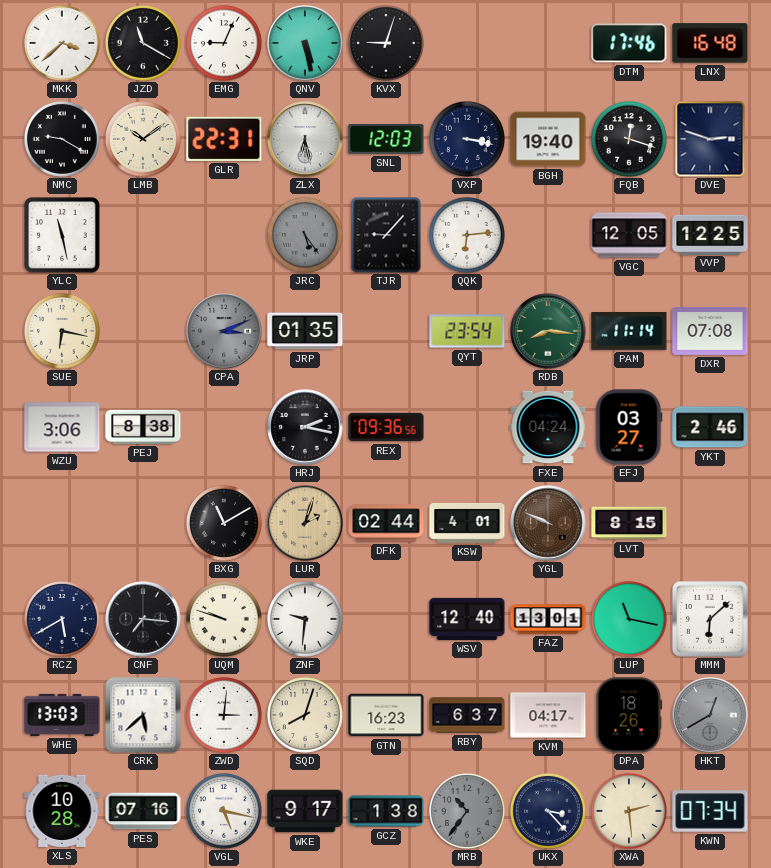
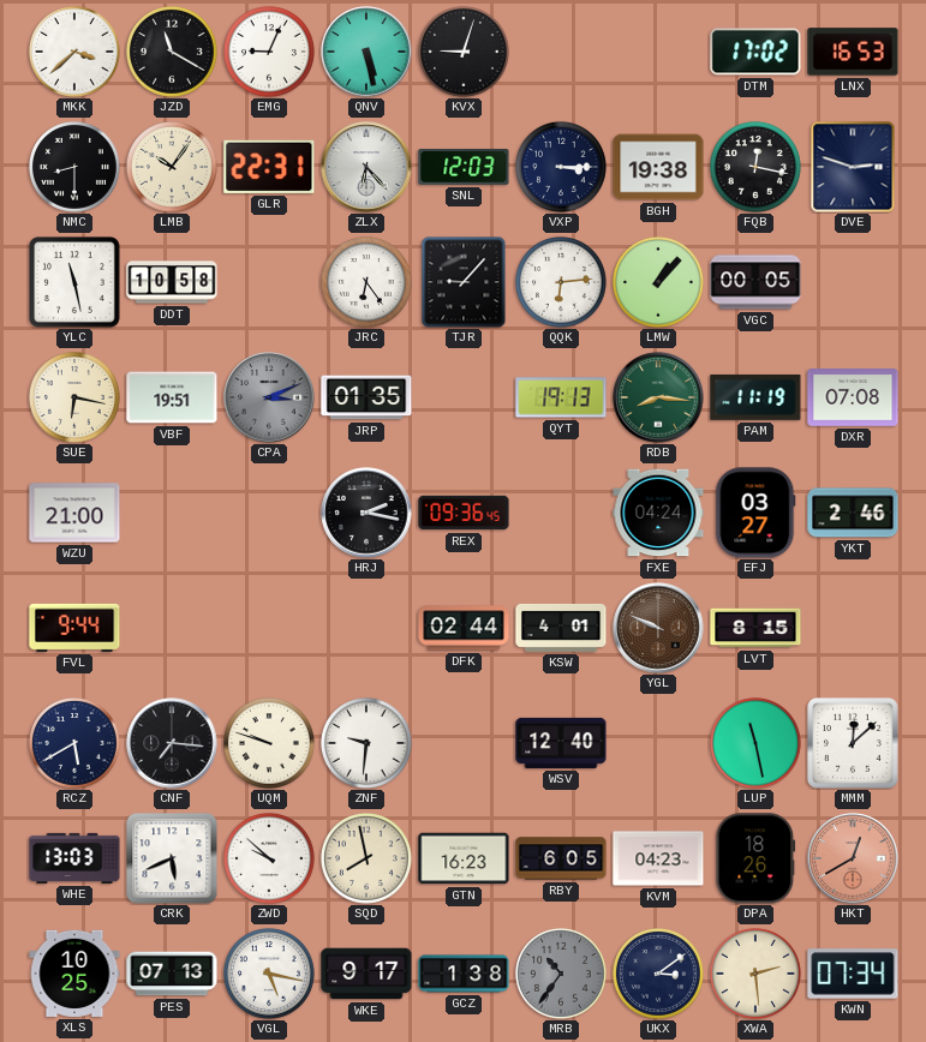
DTM: 17:46 -> 17:02
LNX: 16:48 -> 16:53
NMC: 9:20 -> 8:30
LMB: 10:09 -> 10:06
ZLX: 6:28 -> 6:23
VXP: 3:17 -> 3:15
BGH: 19:40 -> 19:38
FQB: 12:18 -> 12:17
DDT: none -> 10:58
JRC: 5:24 -> 6:24
JRC dial: grey -> white
LMW: none -> 1:07
VGC: 12:05 -> 00:05
VVP: 12:25 -> none
VBF: none -> 19:51
QYT: 23:54 -> 19:13
PAM: 11:14 -> 11:19
WZU: 3:06 -> 21:00
PEJ: 8:38 -> none
REX: 09:36:56 -> 09:36:45
FVL: none -> 9:44
BXG: 11:10 -> none
LUR: 2:03 -> none
FAZ: 13:01 -> none
LUP: 11:17 -> 11:28
MMM: 6:08 -> 12:08
CRK: 5:38 -> 5:41
ZWD: 3:01 -> 9:52
SQD: 8:03 -> 7:58
RBY: 6:37 -> 6:05
KVM: 04:17 -> 04:23
HKT dial: grey -> salmon
XLS: 10:28 -> 10:25
PES: 07:16 -> 07:13
UKX: 3:23 -> 3:09
